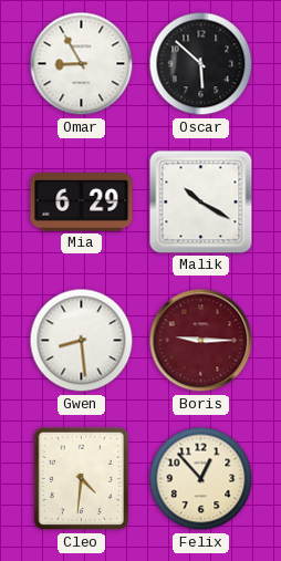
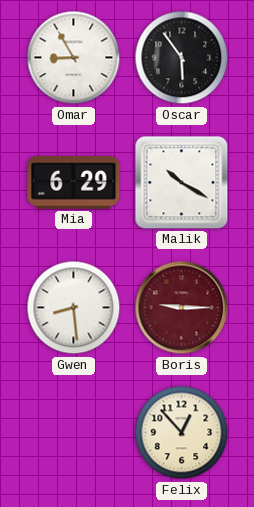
Oscar: 5:52 -> 5:54
Cleo: 4:31 -> none
